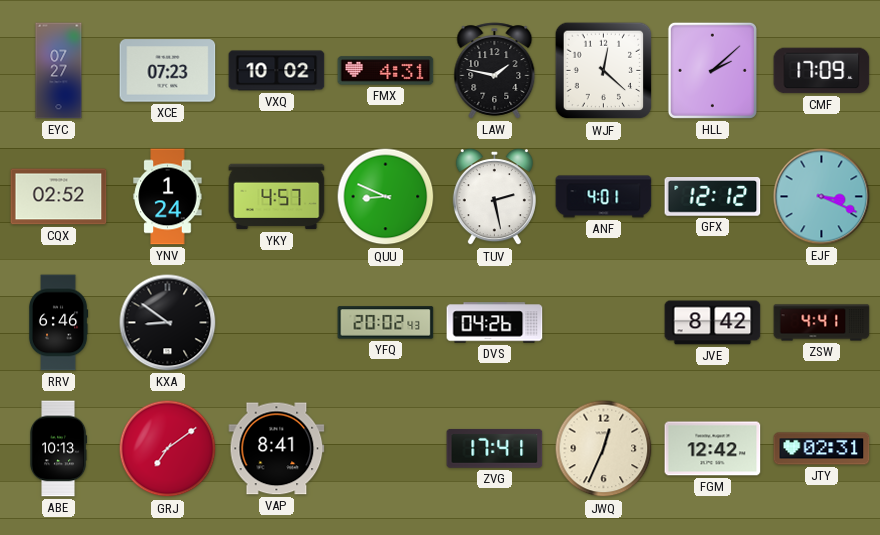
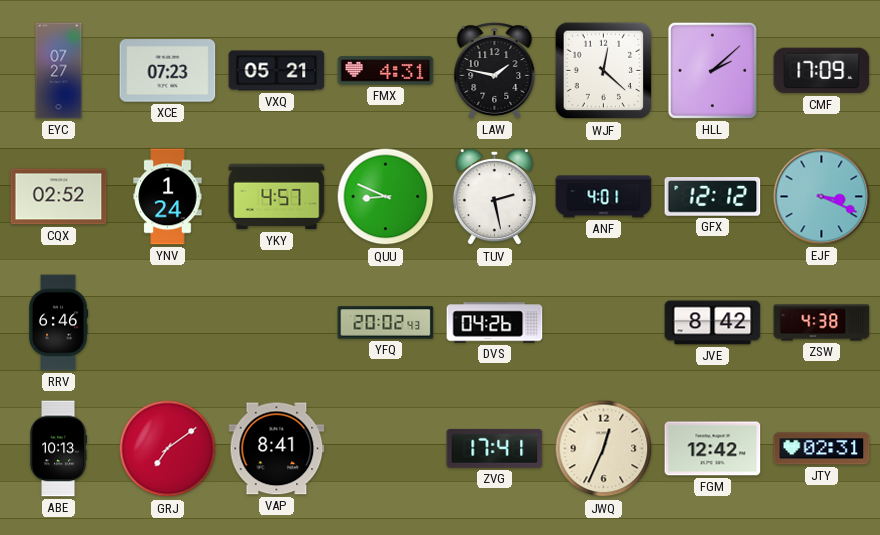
VXQ: 10:02 -> 05:21
KXA: 8:51 -> none
ZSW: 4:41 -> 4:38
